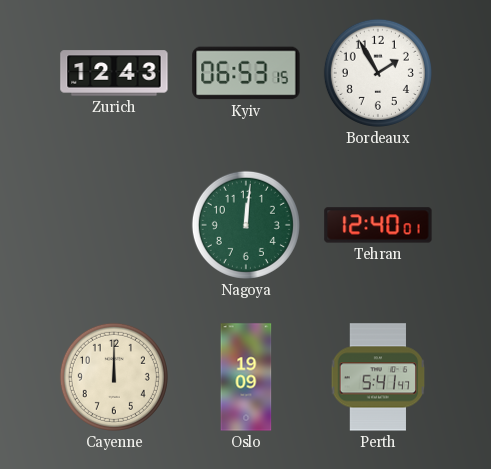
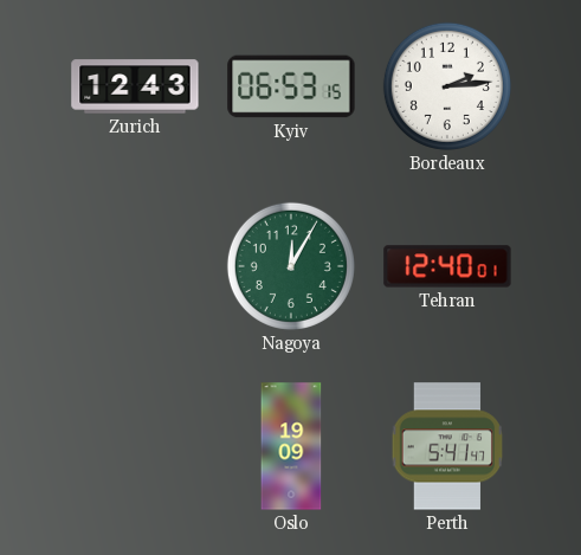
Bordeaux: 1:55 -> 2:14
Nagoya: 12:01 -> 12:05
Cayenne: 12:00 -> none
